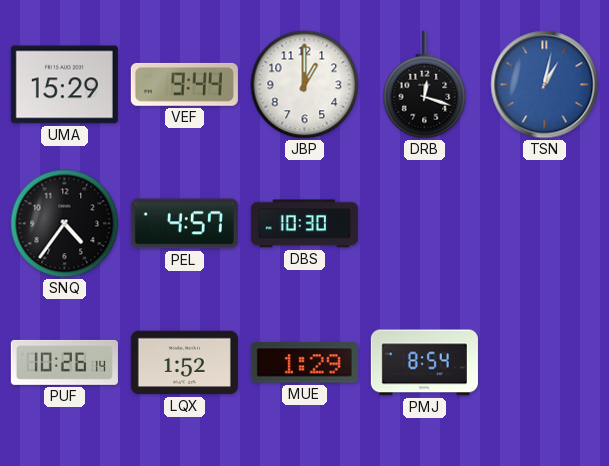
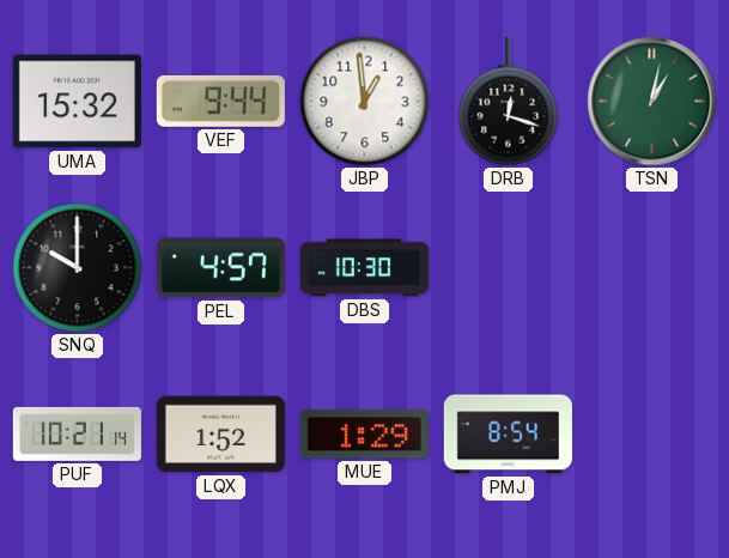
UMA: 15:29 -> 15:32
JBP: 1:00 -> 12:59
TSN dial: blue -> green
SNQ: 4:36 -> 10:00
PUF: 10:26 -> 10:21
